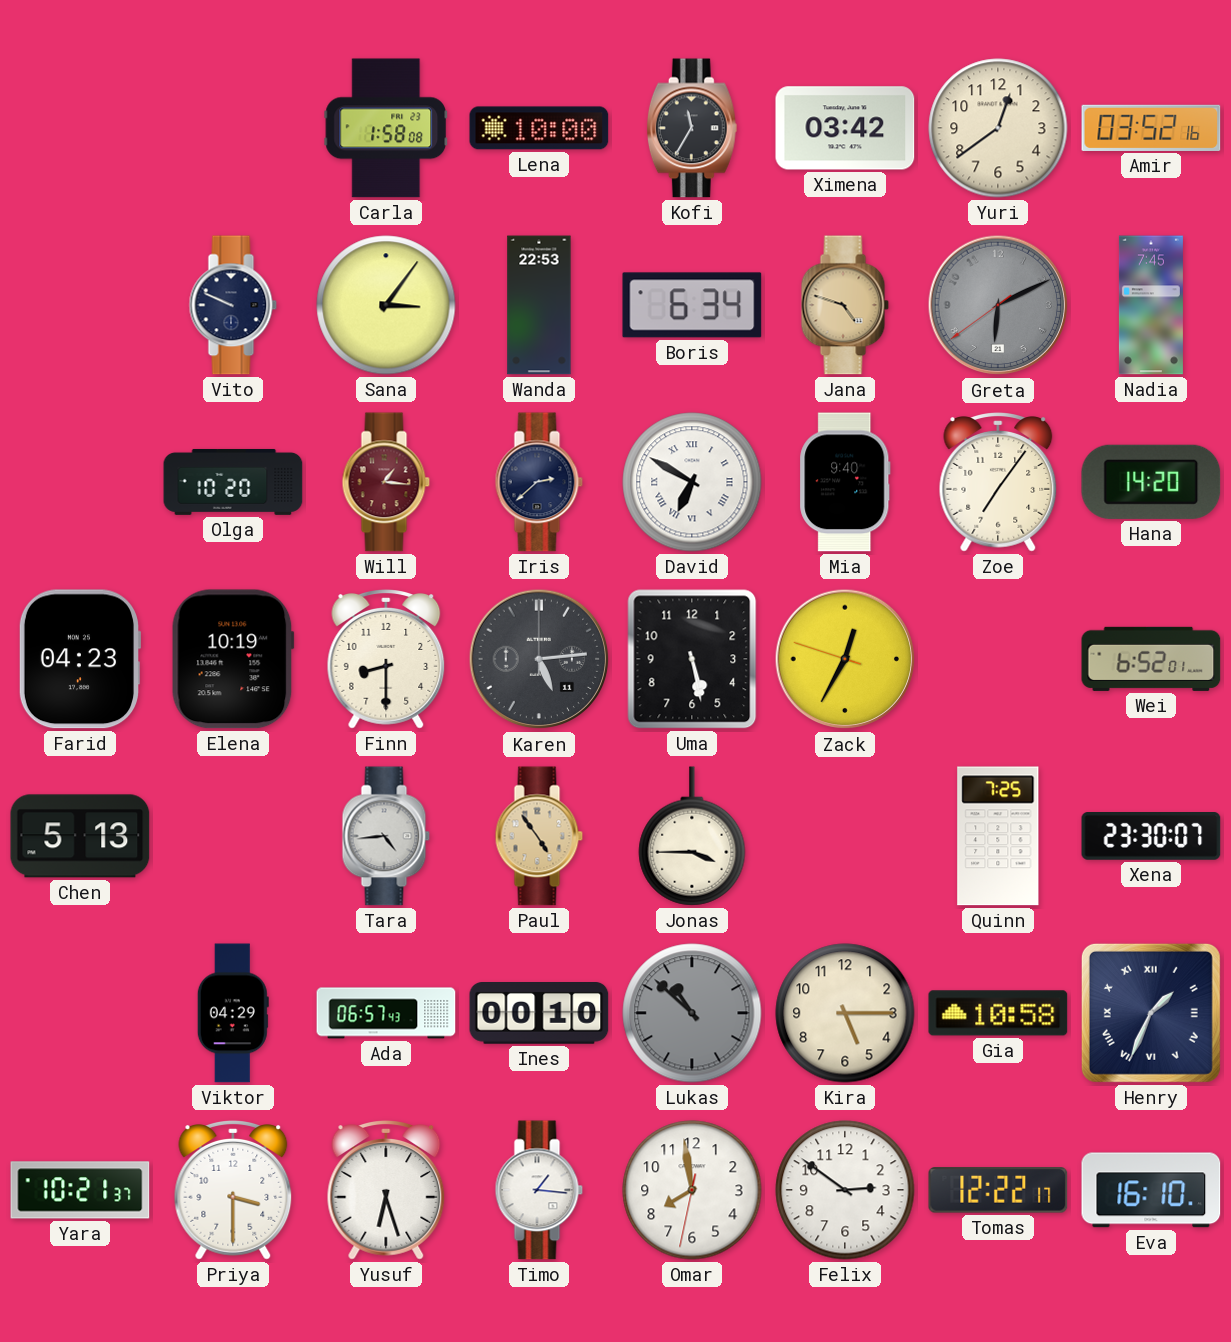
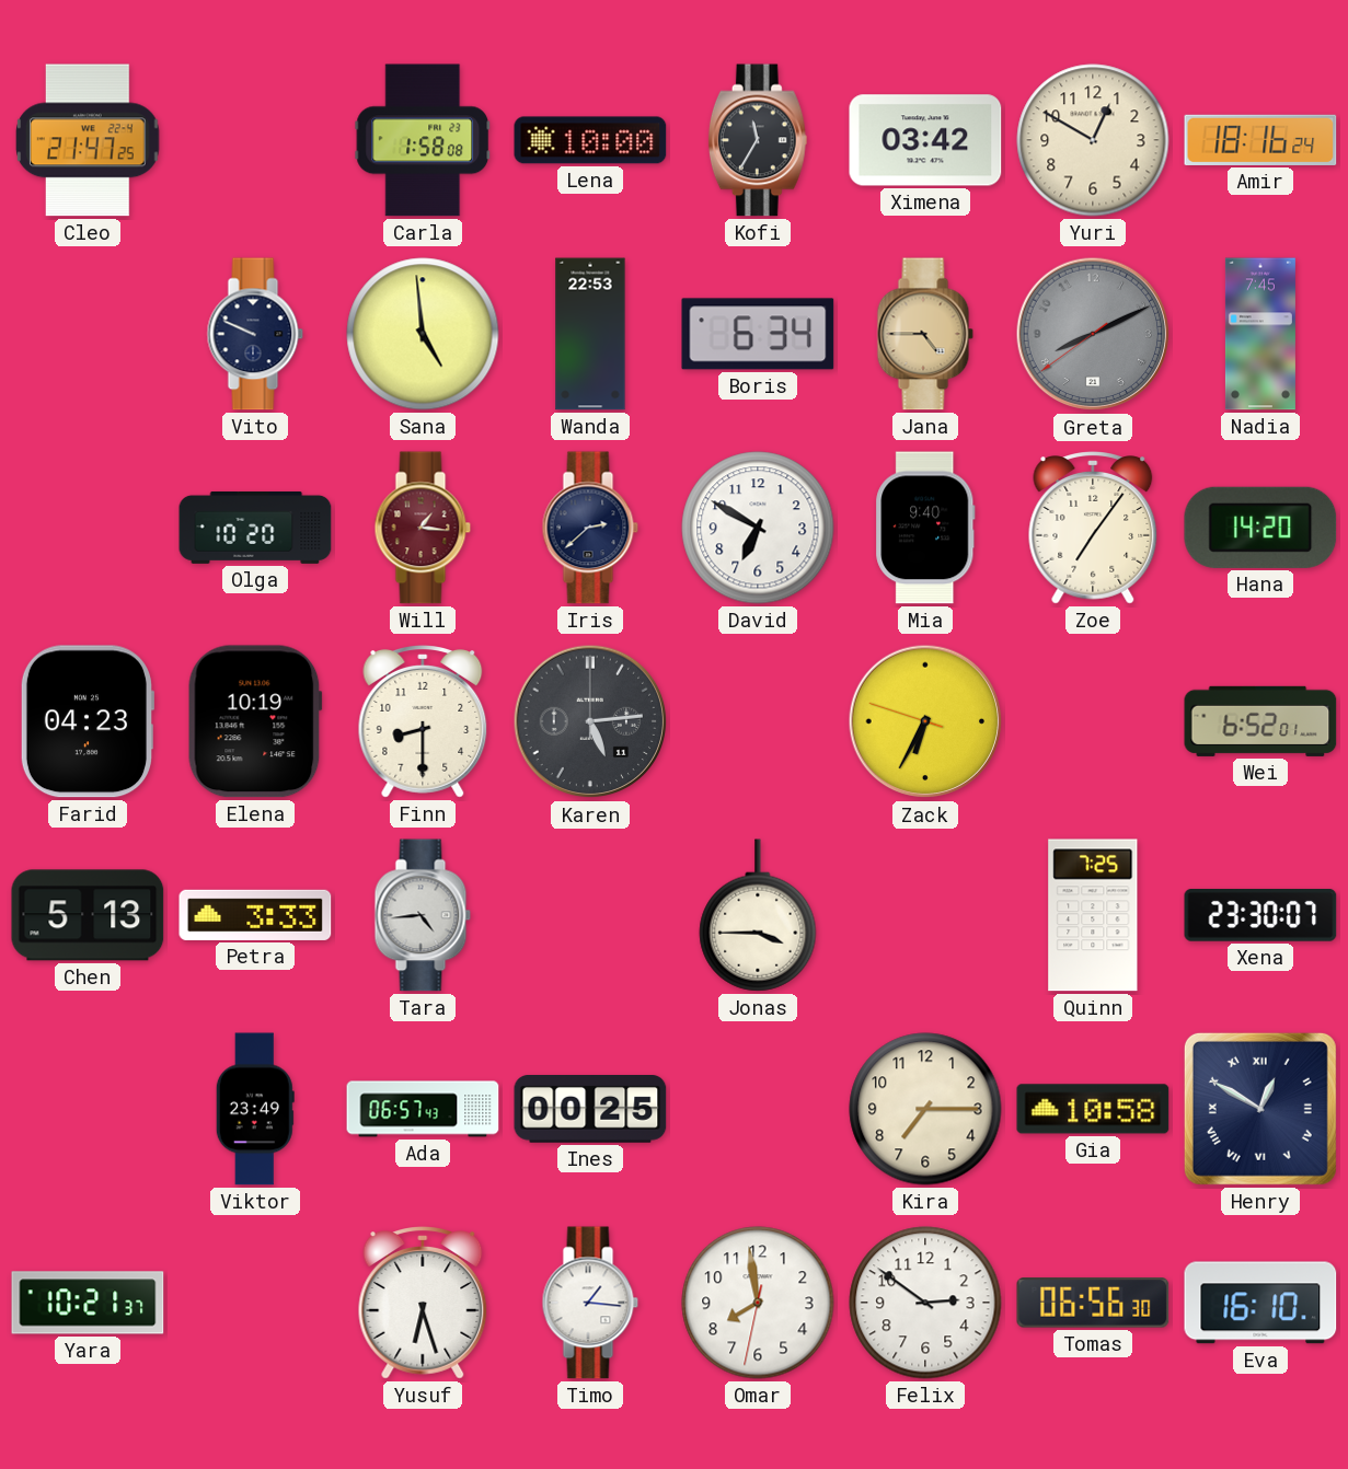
Cleo: none -> 21:47
Yuri: 12:39 -> 12:50
Amir: 03:52 -> 18:16
Sana: 3:06 -> 4:59
Jana: 4:48 -> 4:45
Greta: 6:10 -> 8:10
David numerals: Roman -> Arabic
Uma: 5:28 -> none
Zack: 12:34 -> 6:34
Petra: none -> 3:33
Paul: 4:54 -> none
Viktor: 04:29 -> 23:49
Ines: 00:10 -> 00:25
Lukas: 10:52 -> none
Kira: 5:15 -> 7:15
Henry: 1:34 -> 12:50
Priya: 3:30 -> none
Tomas: 12:22 -> 06:56
